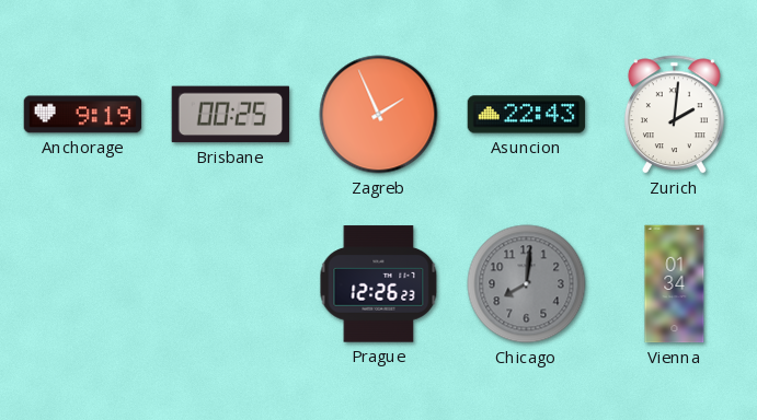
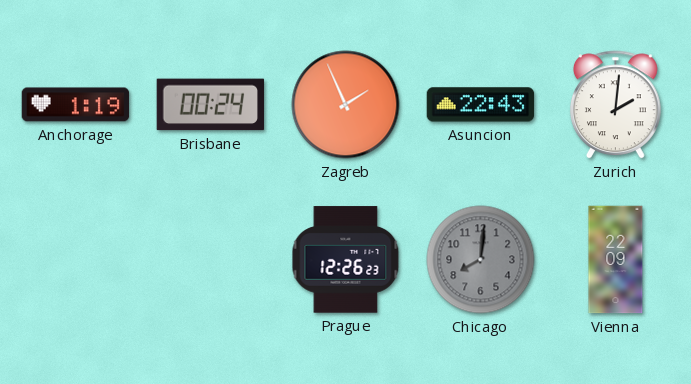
Anchorage: 9:19 -> 1:19
Brisbane: 00:25 -> 00:24
Vienna: 01:34 -> 22:09
